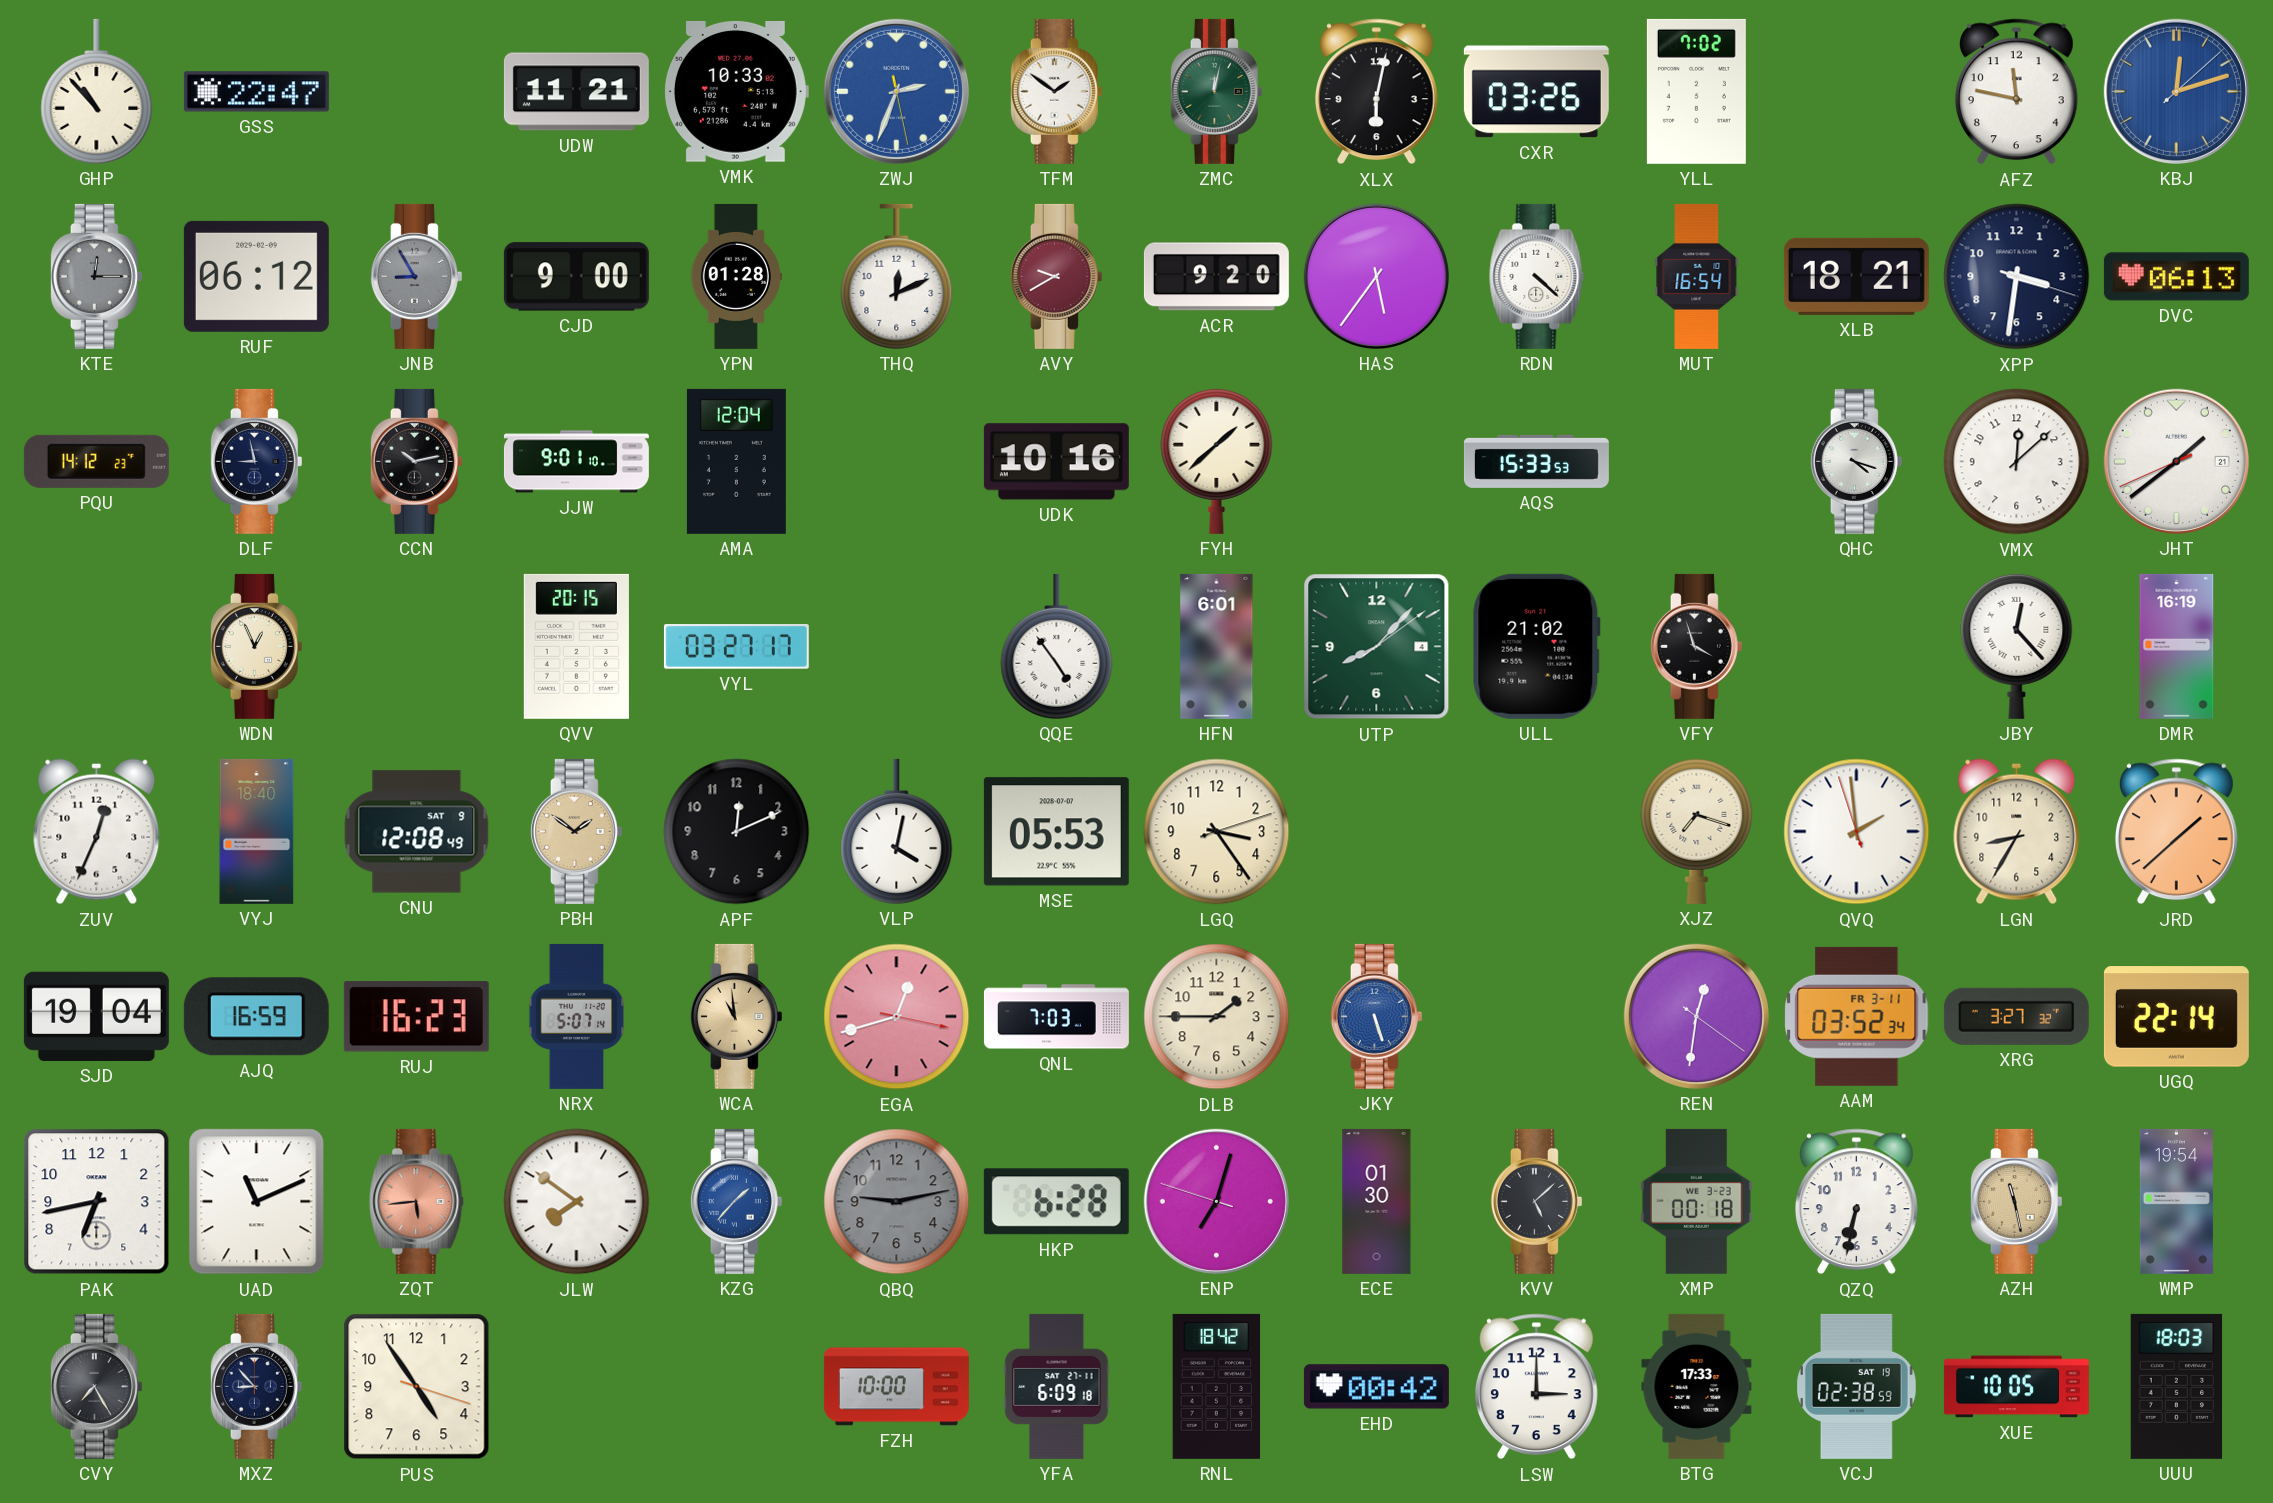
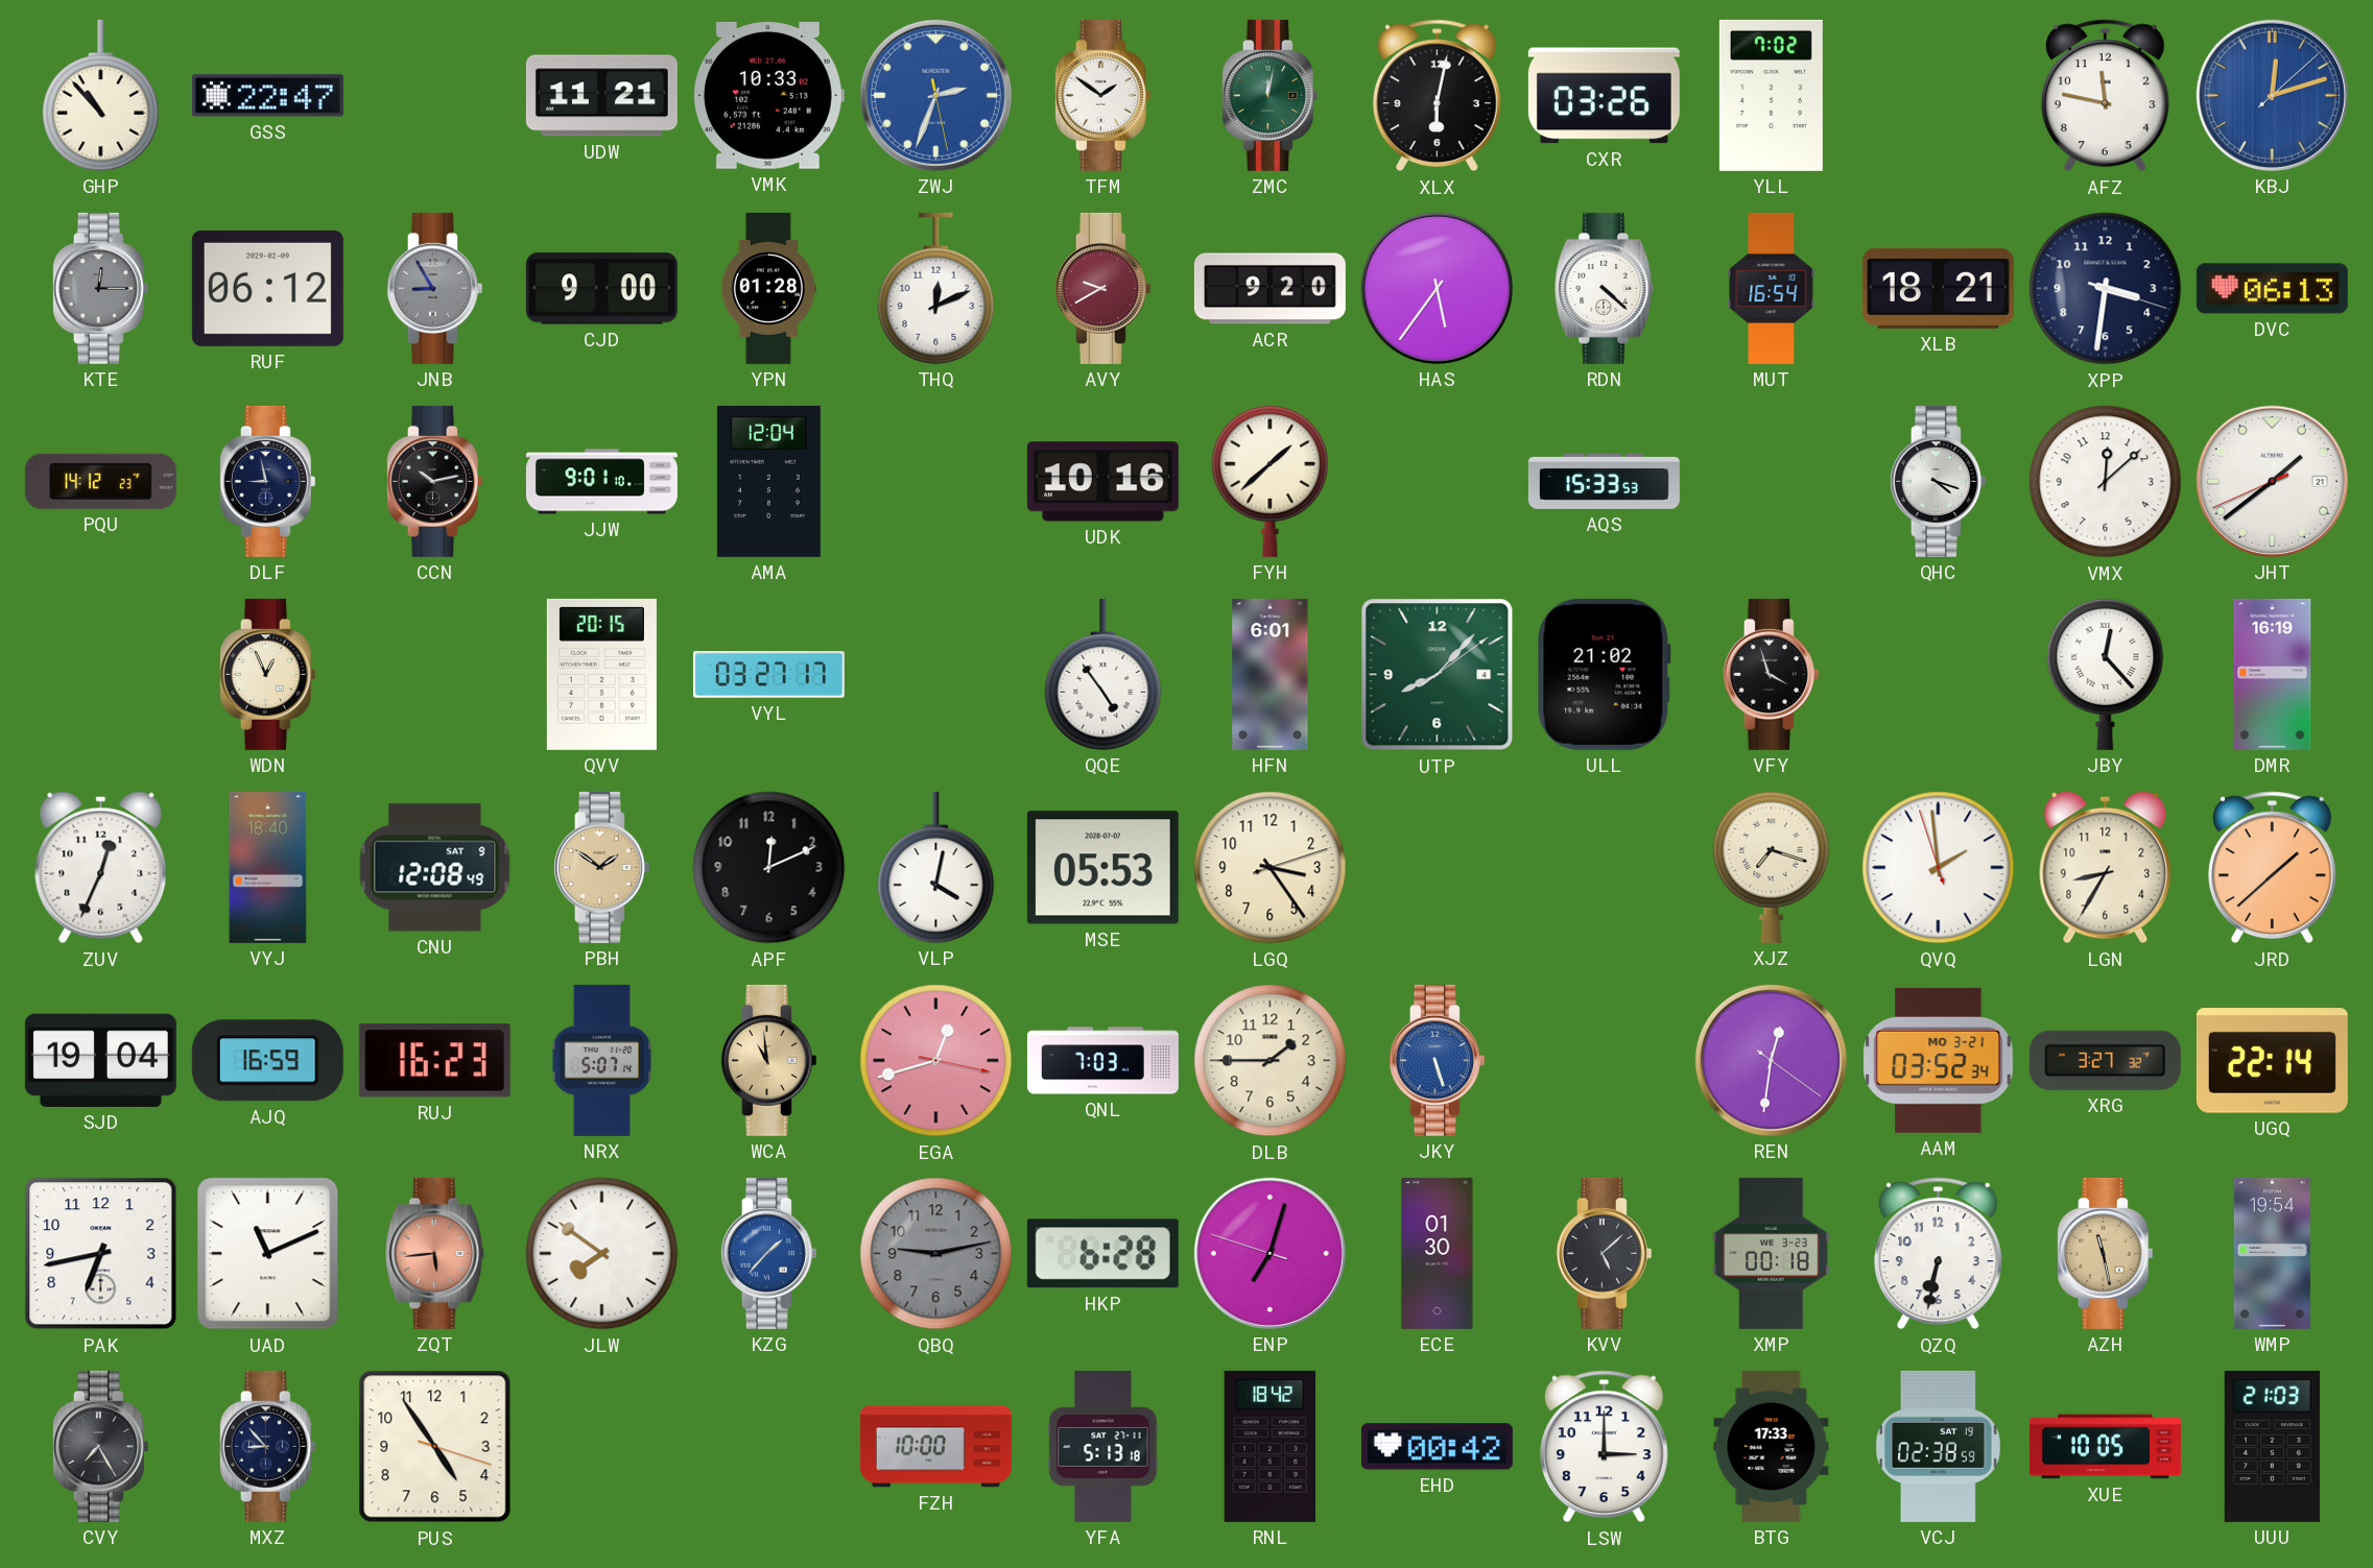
AAM date: FR 3-11 -> MO 3-21
YFA: 6:09 -> 5:13
UUU: 18:03 -> 21:03
